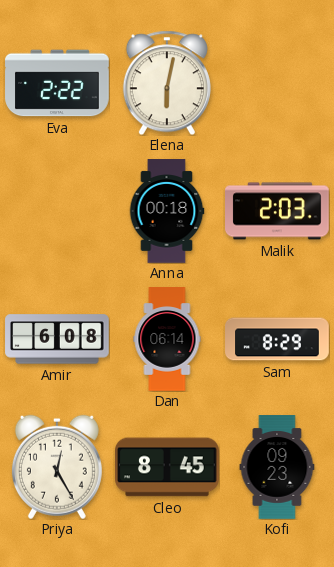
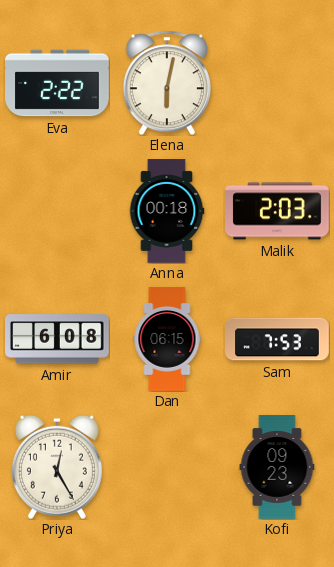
Dan: 06:14 -> 06:15
Sam: 8:29 -> 7:53
Cleo: 8:45 -> none
